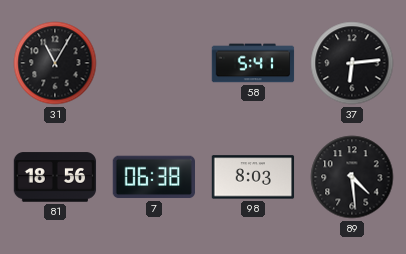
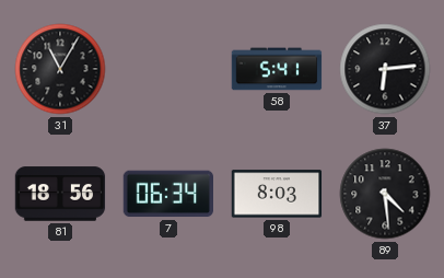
7: 06:38 -> 06:34
